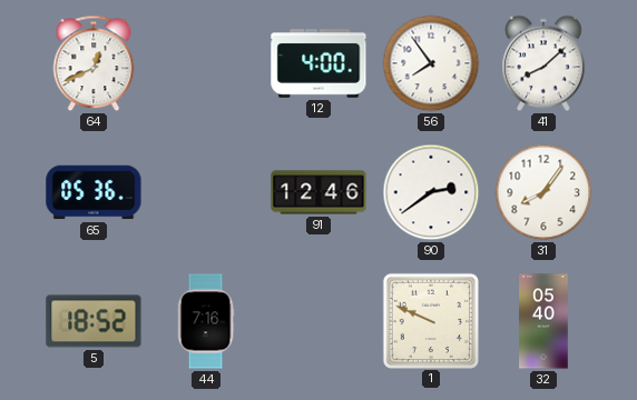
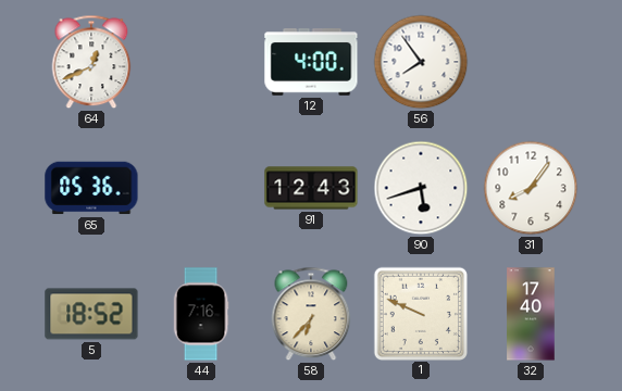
41: 8:08 -> none
91: 12:46 -> 12:43
90: 2:39 -> 5:42
58: none -> 6:37
32: 05:40 -> 17:40
